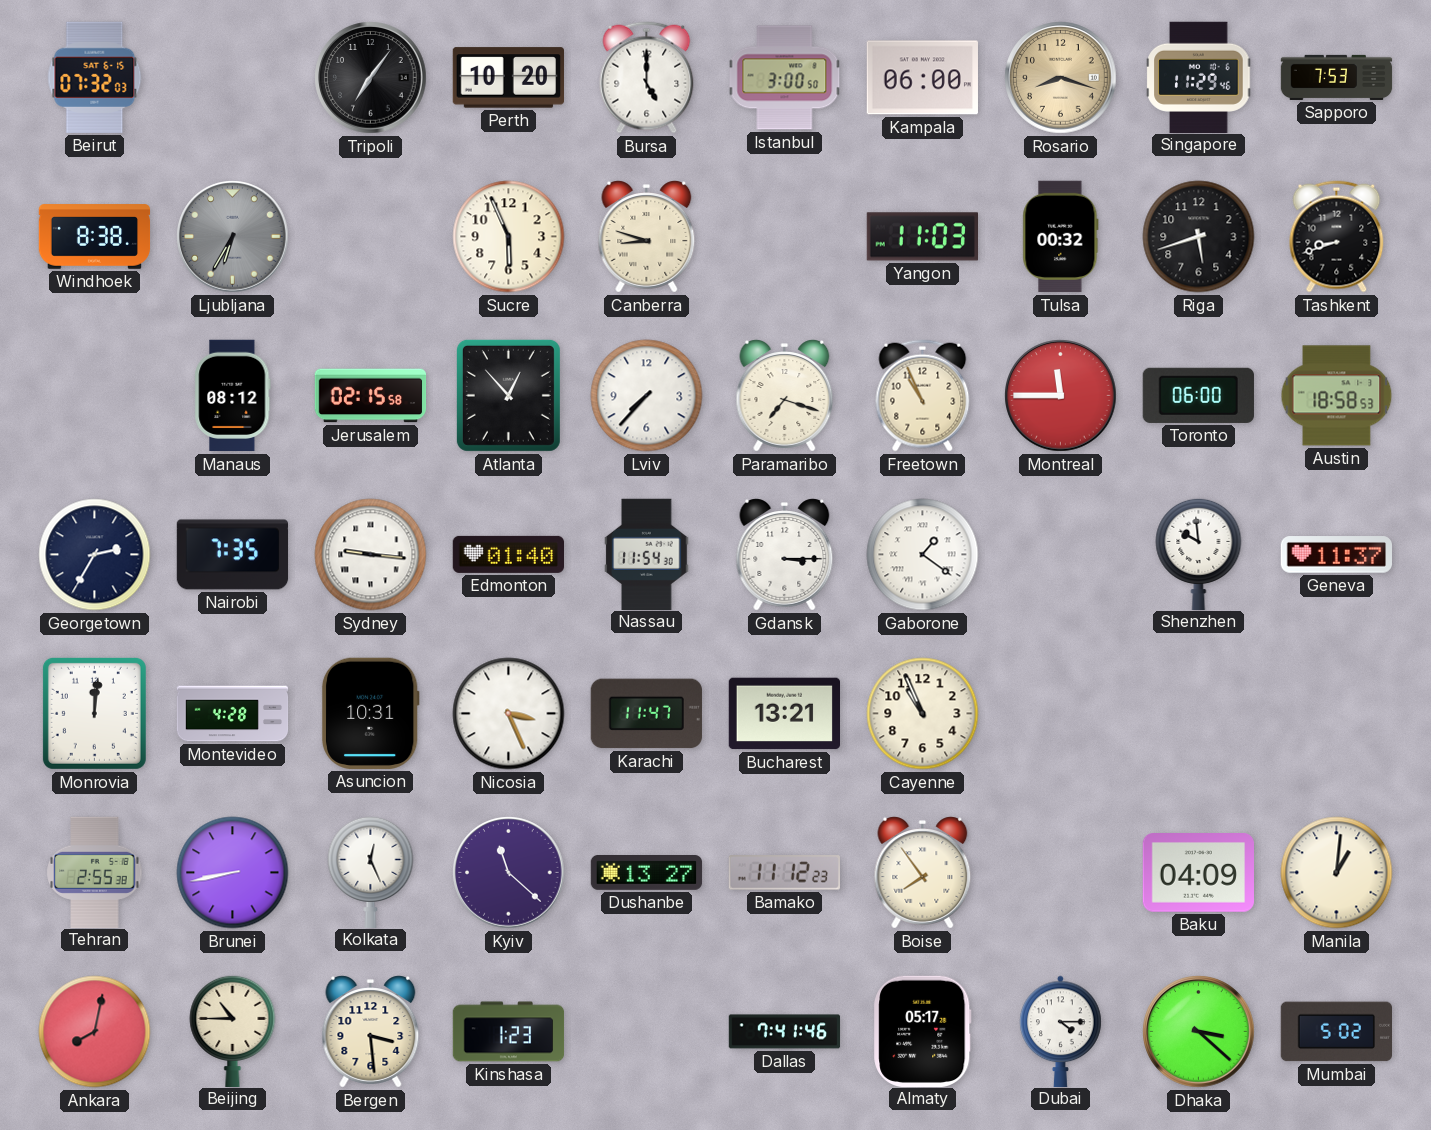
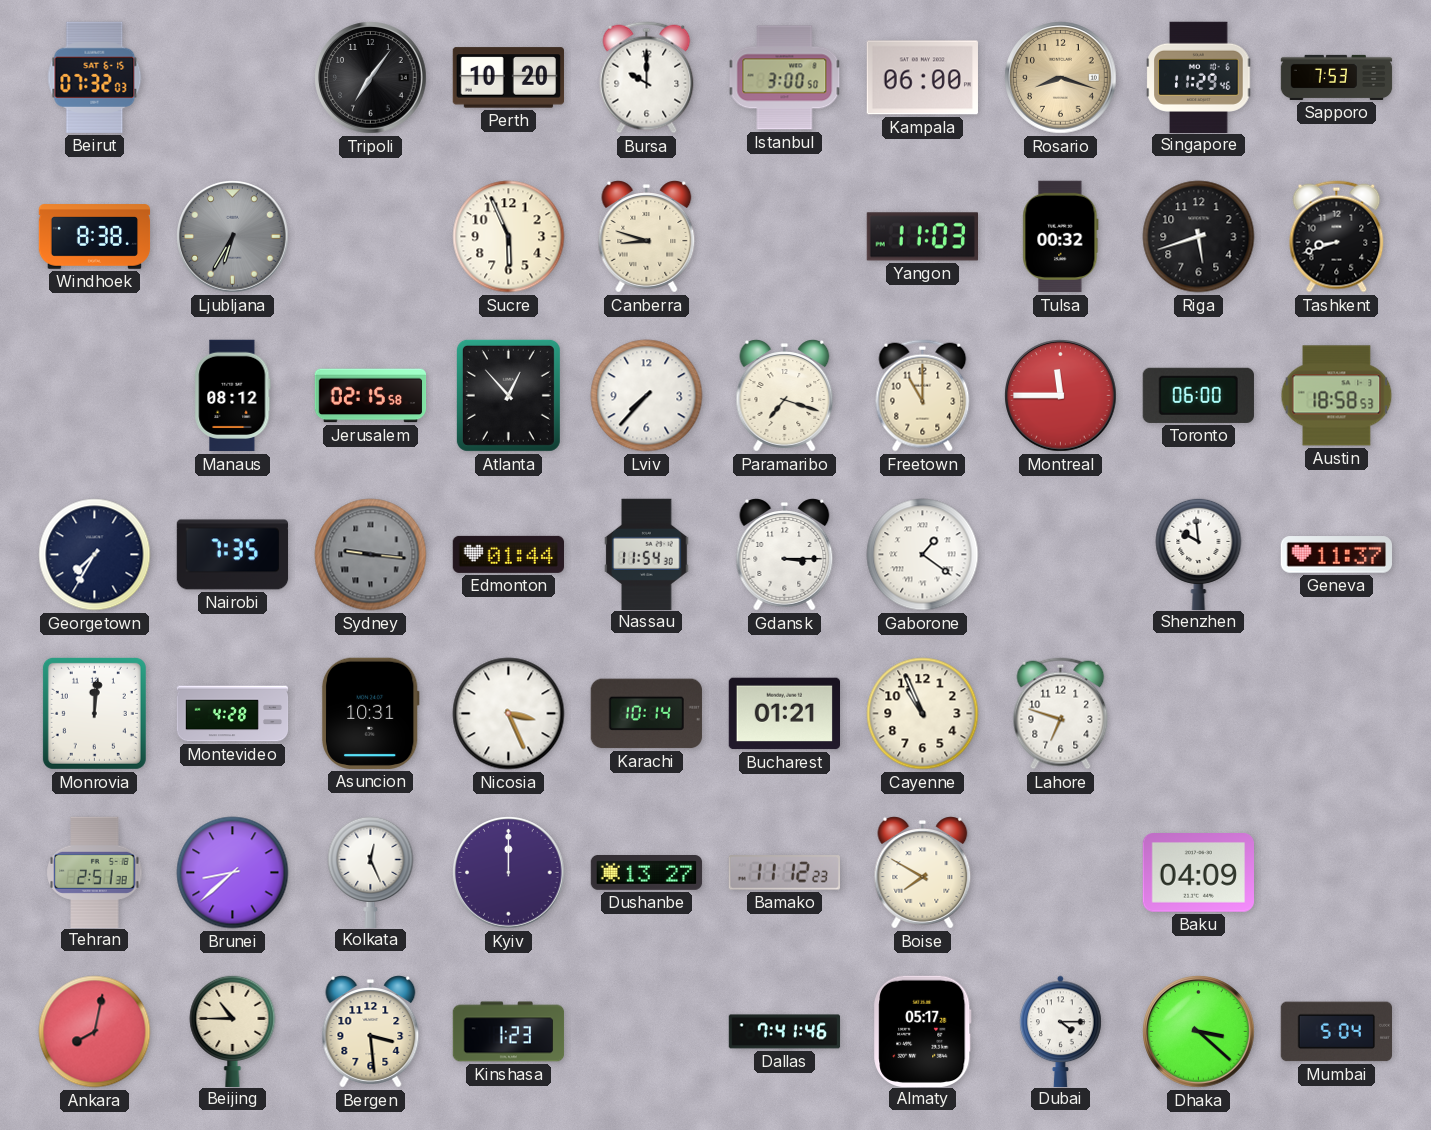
Bursa: 5:00 -> 10:00
Freetown: 10:56 -> 11:00
Georgetown: 2:35 -> 7:35
Sydney dial: white -> grey
Edmonton: 01:40 -> 01:44
Karachi: 11:47 -> 10:14
Bucharest: 13:21 -> 01:21
Lahore: none -> 6:48
Tehran: 2:55 -> 2:51
Brunei: 8:43 -> 8:38
Kyiv: 11:22 -> 12:00
Boise: 7:54 -> 7:50
Manila: 1:01 -> none
Mumbai: 5:02 -> 5:04
